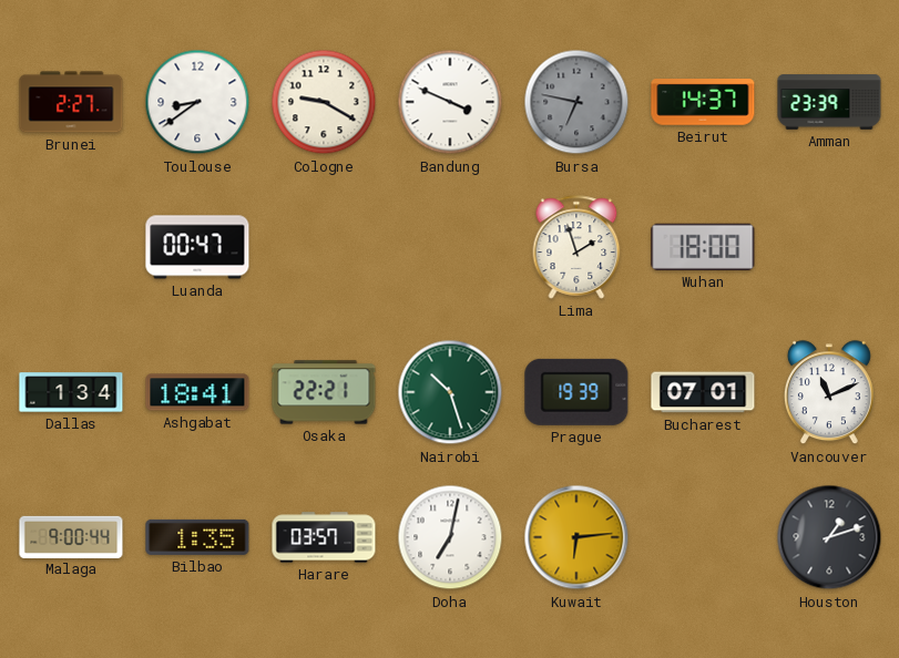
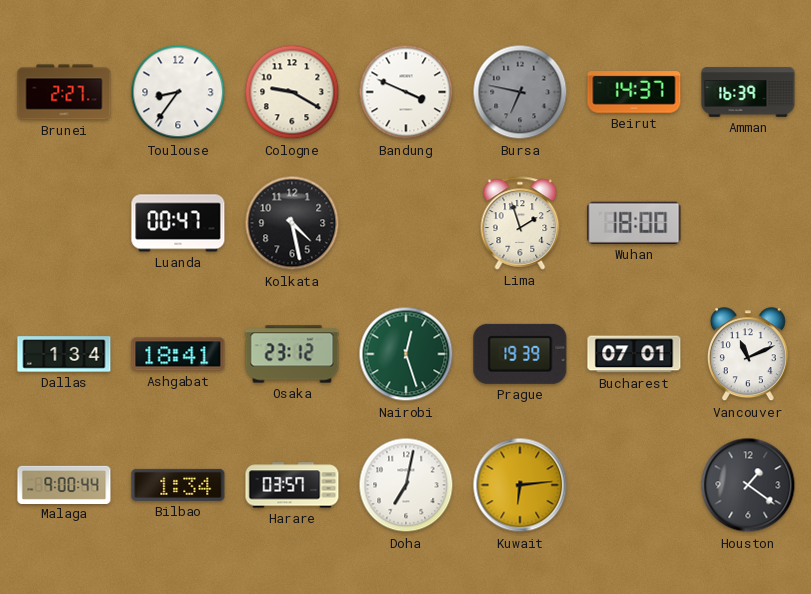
Toulouse: 8:39 -> 8:36
Amman: 23:39 -> 16:39
Kolkata: none -> 4:28
Osaka: 22:21 -> 23:12
Nairobi: 10:27 -> 12:27
Bilbao: 1:35 -> 1:34
Houston: 1:12 -> 1:21
